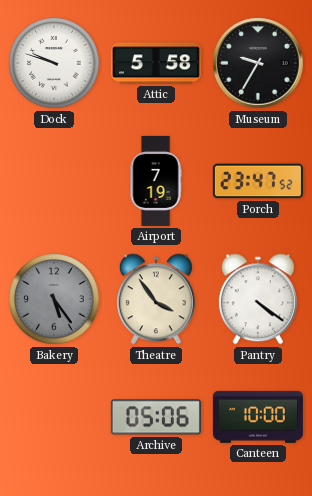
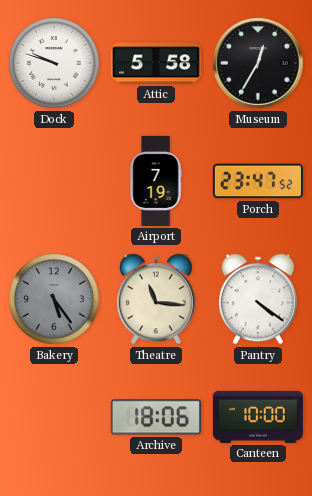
Museum: 9:35 -> 12:35
Theatre: 3:54 -> 11:16
Archive: 05:06 -> 18:06
